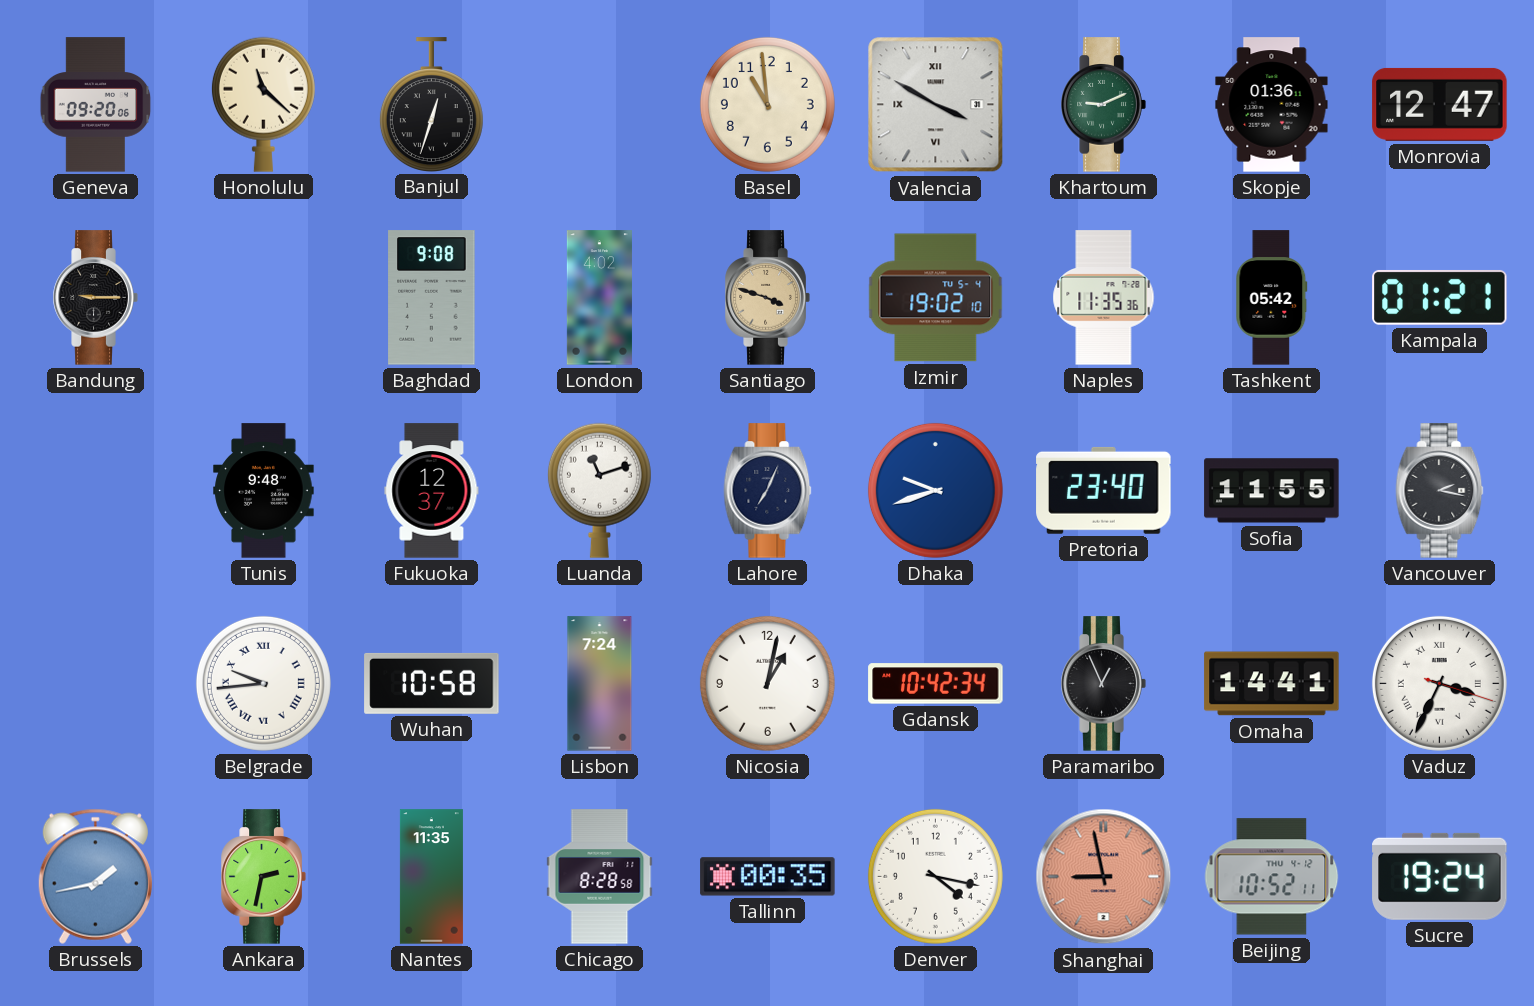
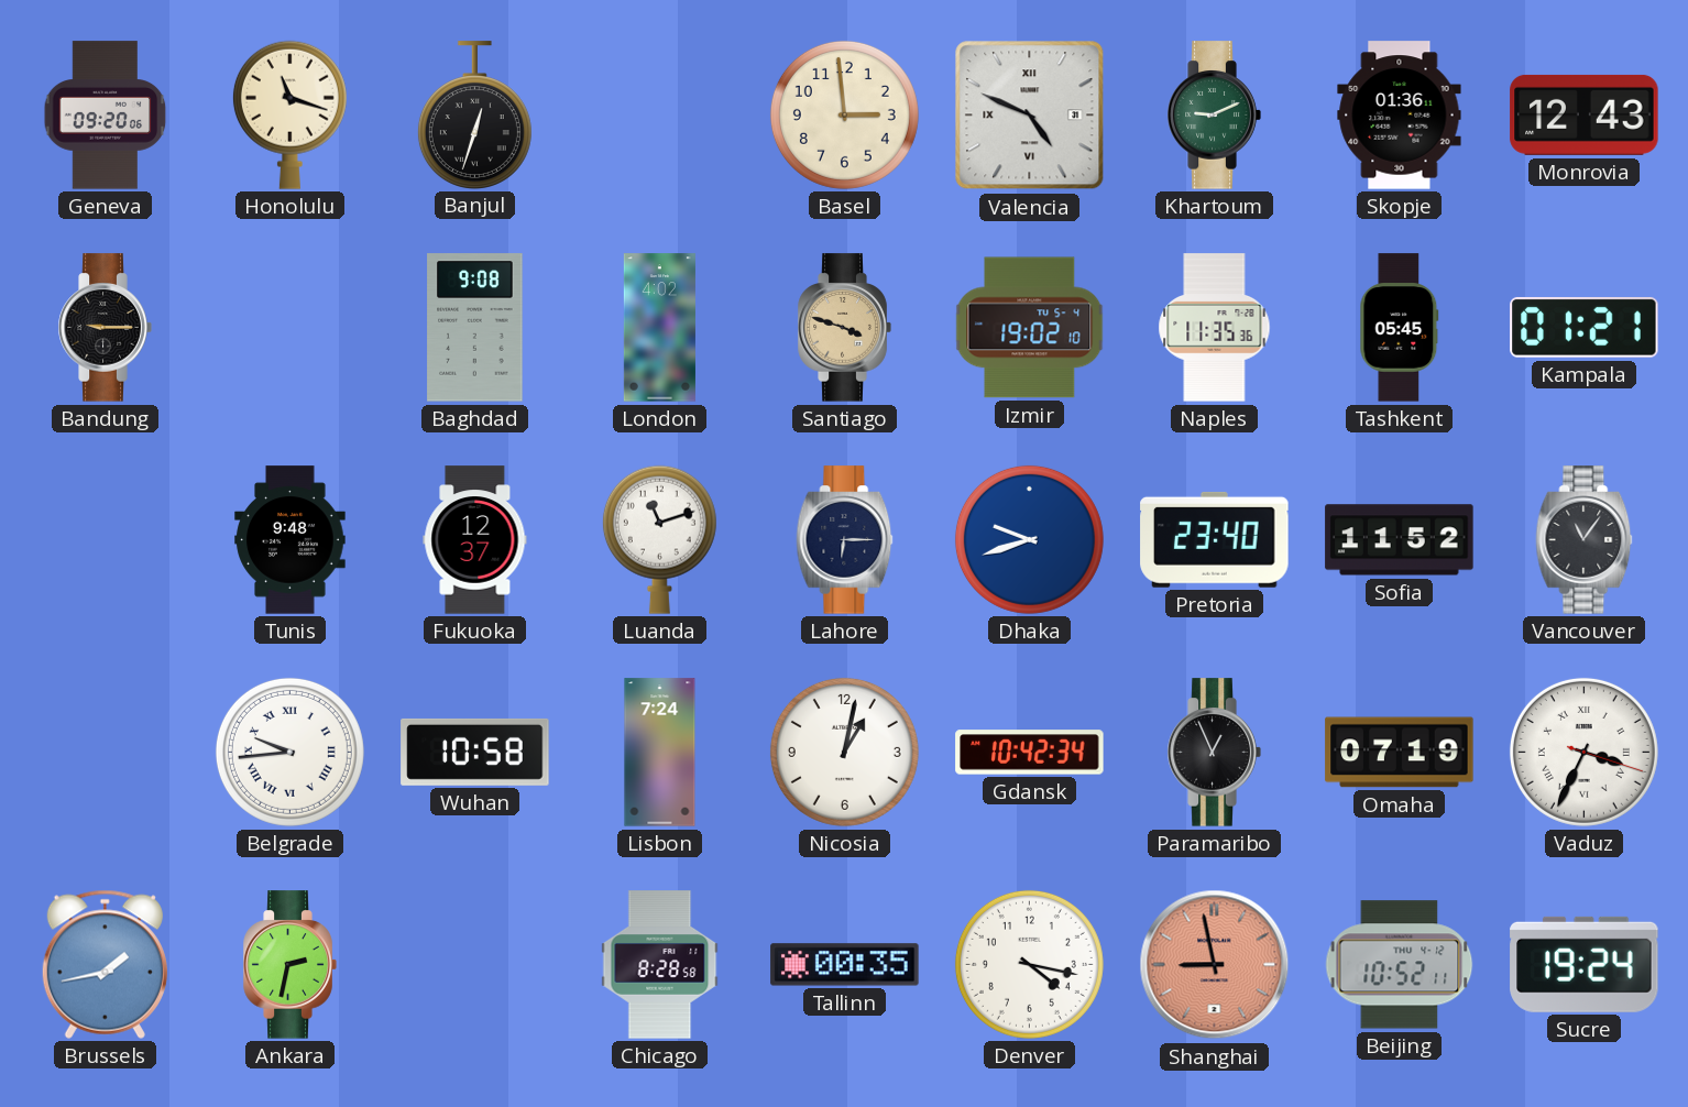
Honolulu: 11:22 -> 11:18
Basel: 10:59 -> 2:59
Valencia: 3:50 -> 4:49
Monrovia: 12:47 -> 12:43
Tashkent: 05:42 -> 05:45
Lahore: 7:04 -> 6:15
Sofia: 11:55 -> 11:52
Vancouver: 2:17 -> 11:06
Omaha: 14:41 -> 07:19
Nantes: 11:35 -> none
